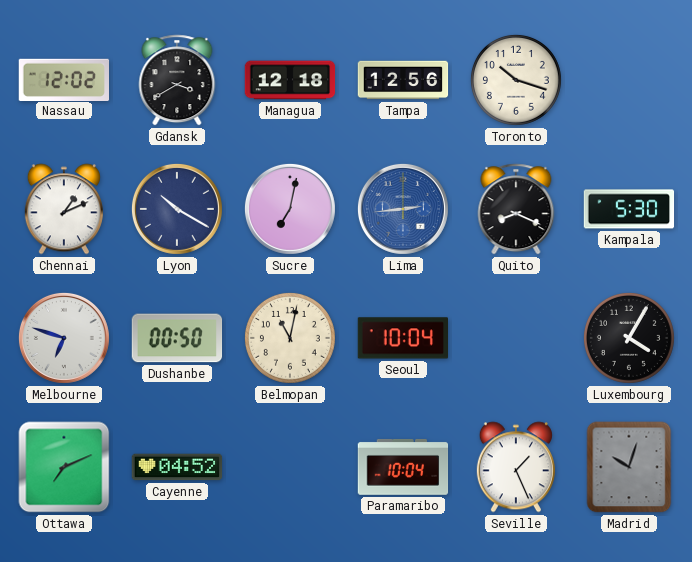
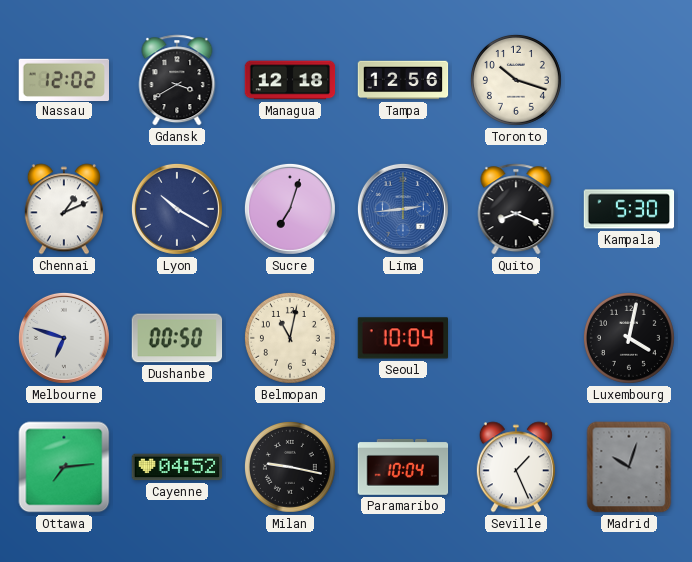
Sucre: 7:02 -> 7:03
Luxembourg: 4:05 -> 4:02
Ottawa: 7:11 -> 7:14
Milan: none -> 9:17
